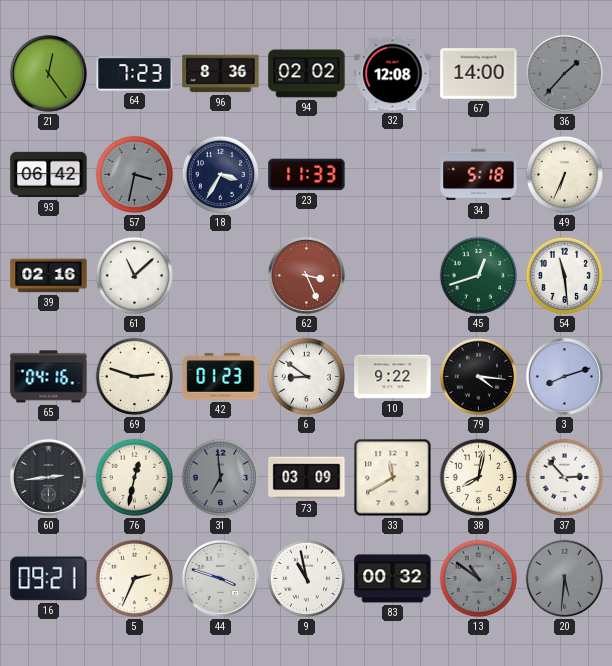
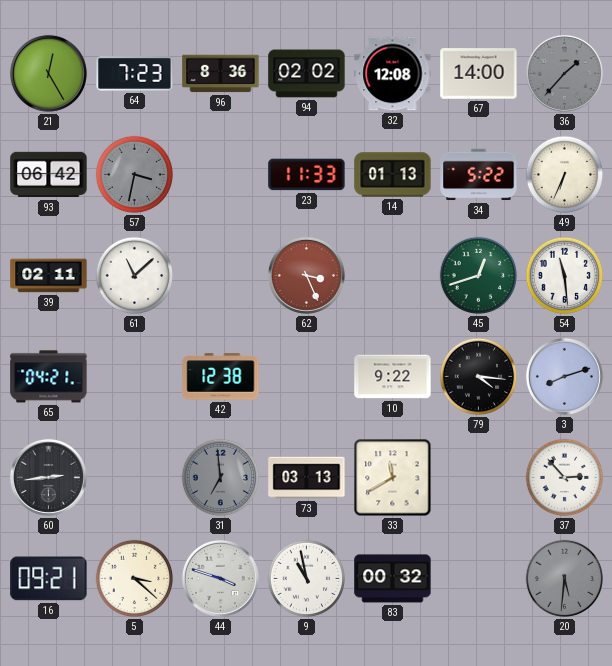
21: 12:24 -> 12:25
18: 3:35 -> none
14: none -> 01:13
34: 5:18 -> 5:22
39: 02:16 -> 02:11
65: 04:16 -> 04:21
69: 2:48 -> none
42: 01:23 -> 12:38
6: 8:51 -> none
76: 12:32 -> none
73: 03:09 -> 03:13
38: 8:02 -> none
5: 2:34 -> 3:22
13: 10:51 -> none
